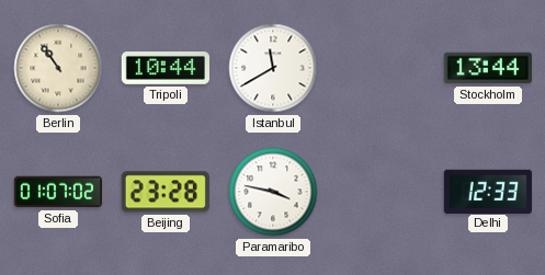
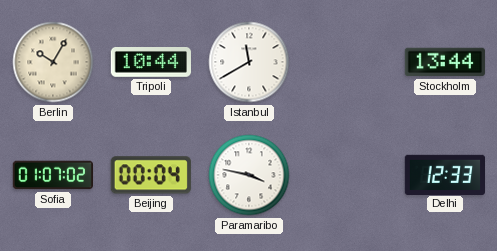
Berlin: 10:54 -> 10:05
Beijing: 23:28 -> 00:04
